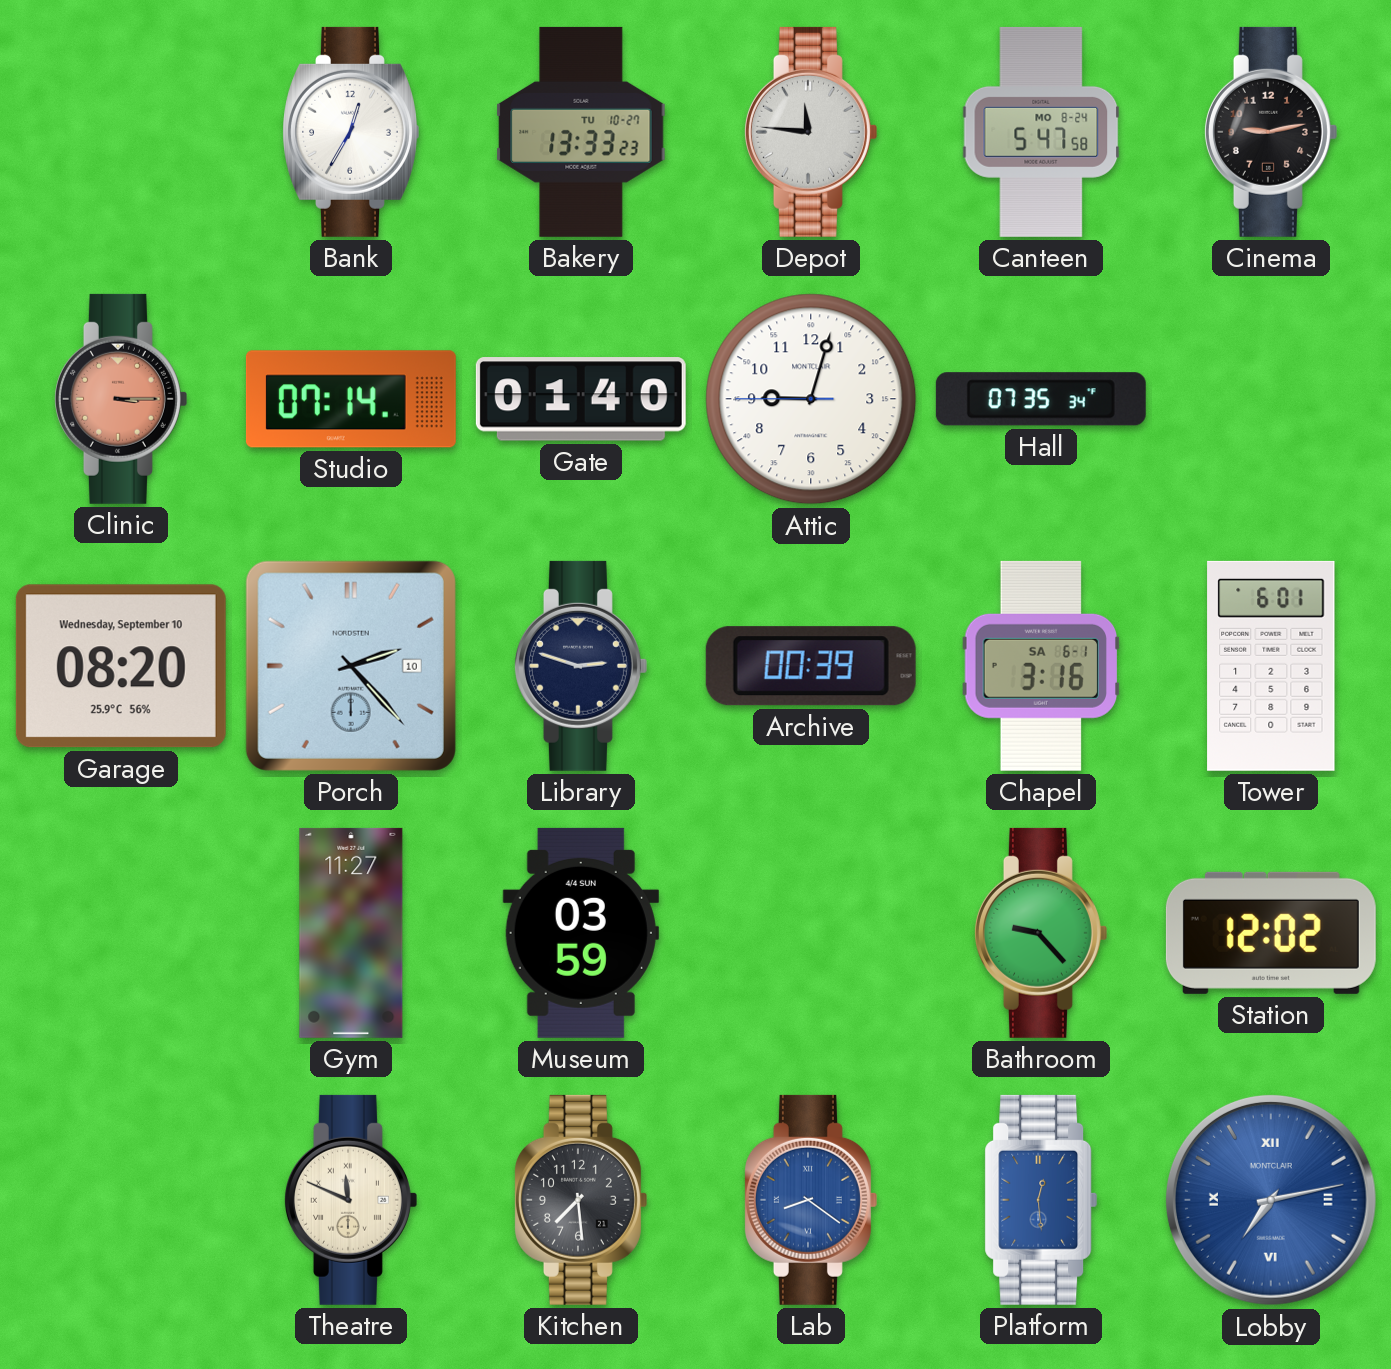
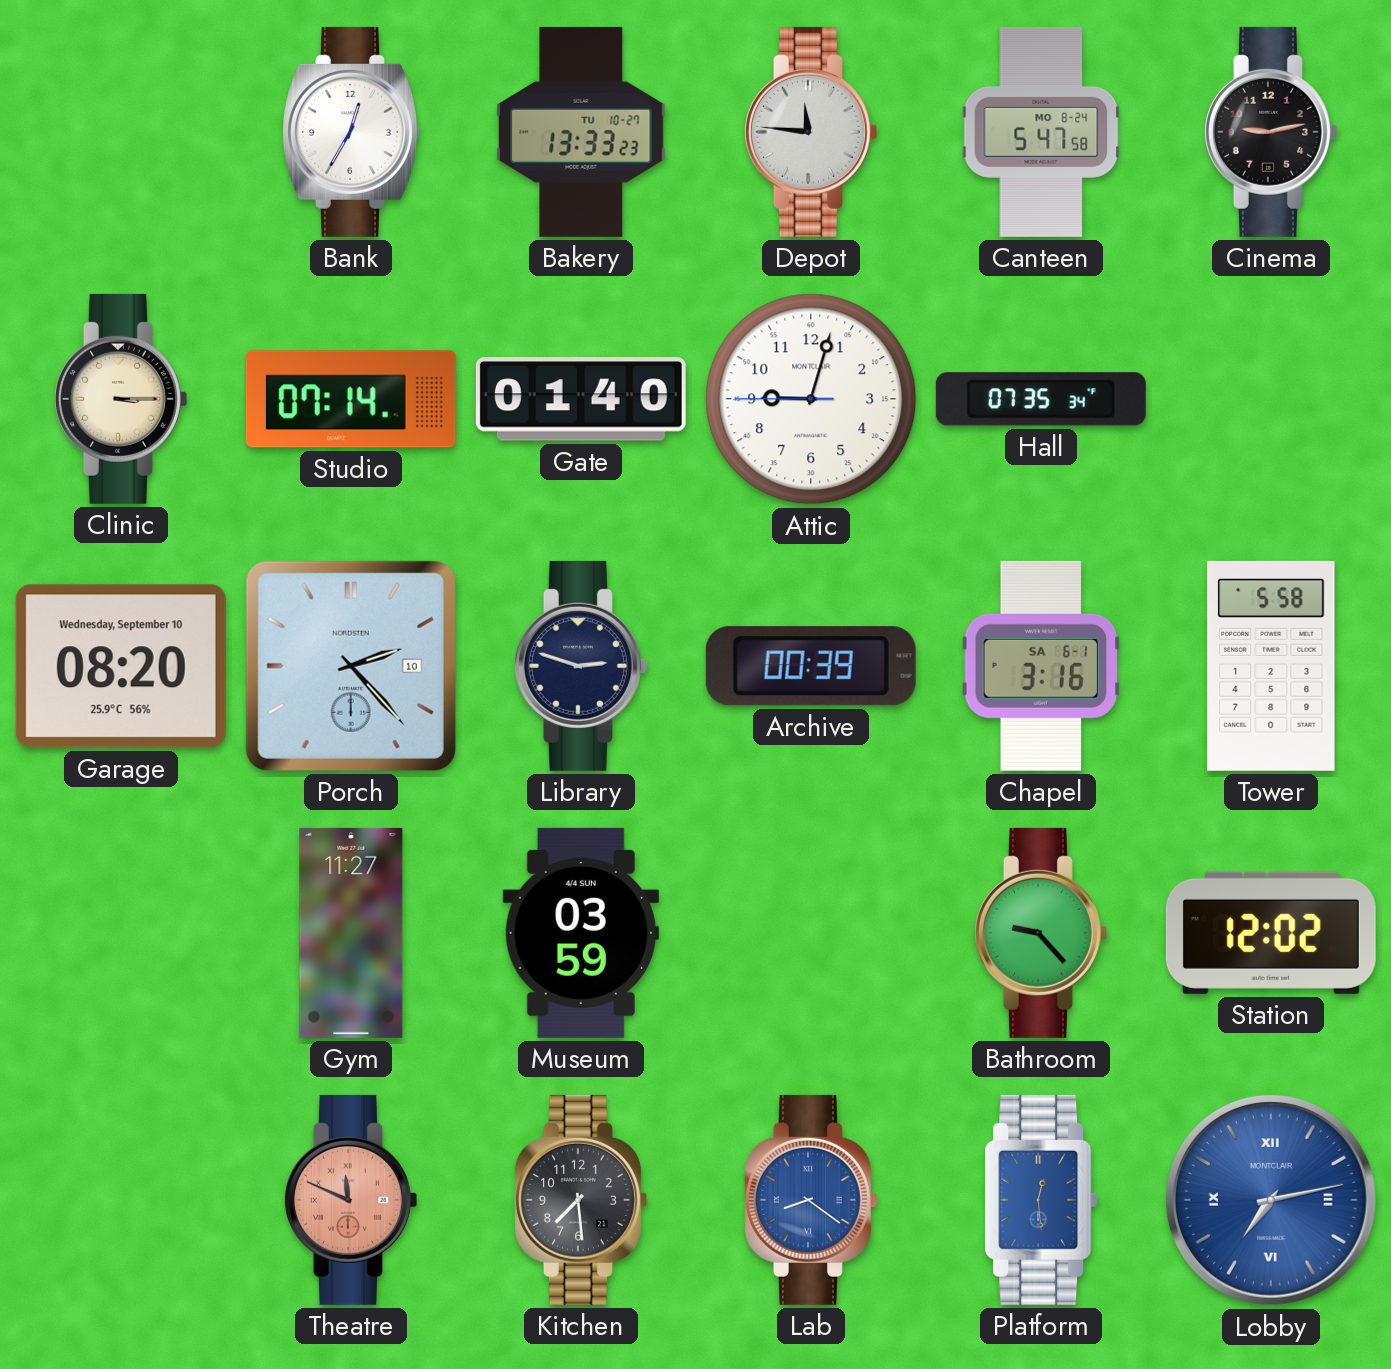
Clinic dial: salmon -> cream
Tower: 6:01 -> 5:58
Theatre dial: cream -> salmon
